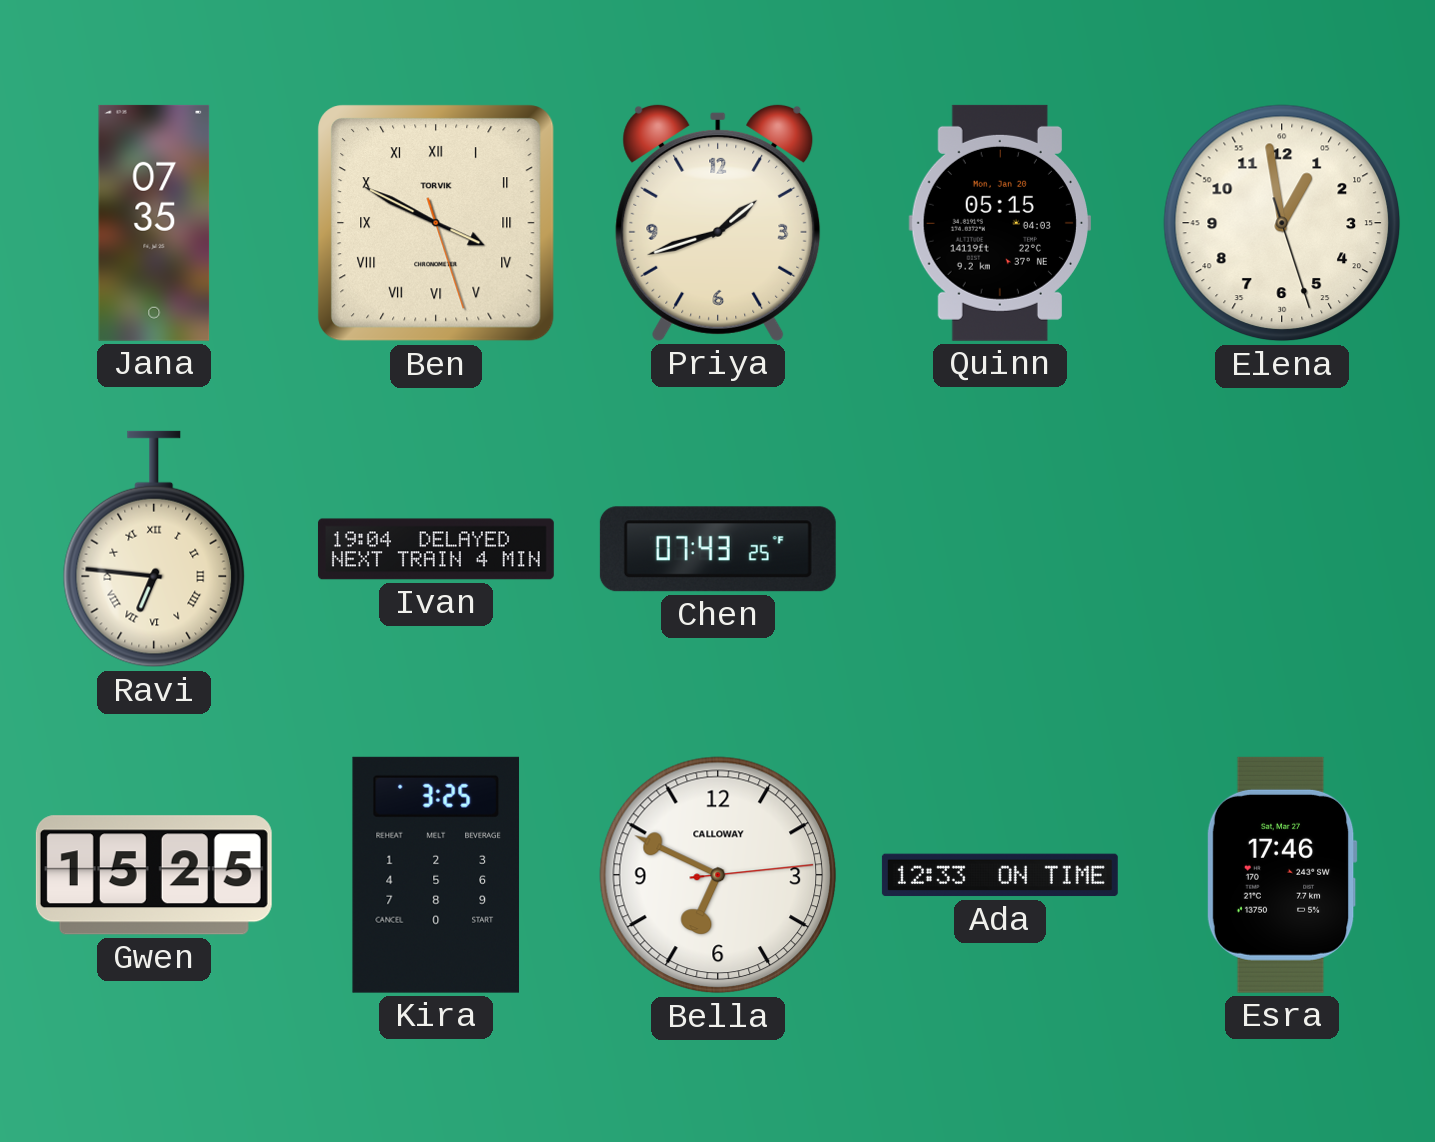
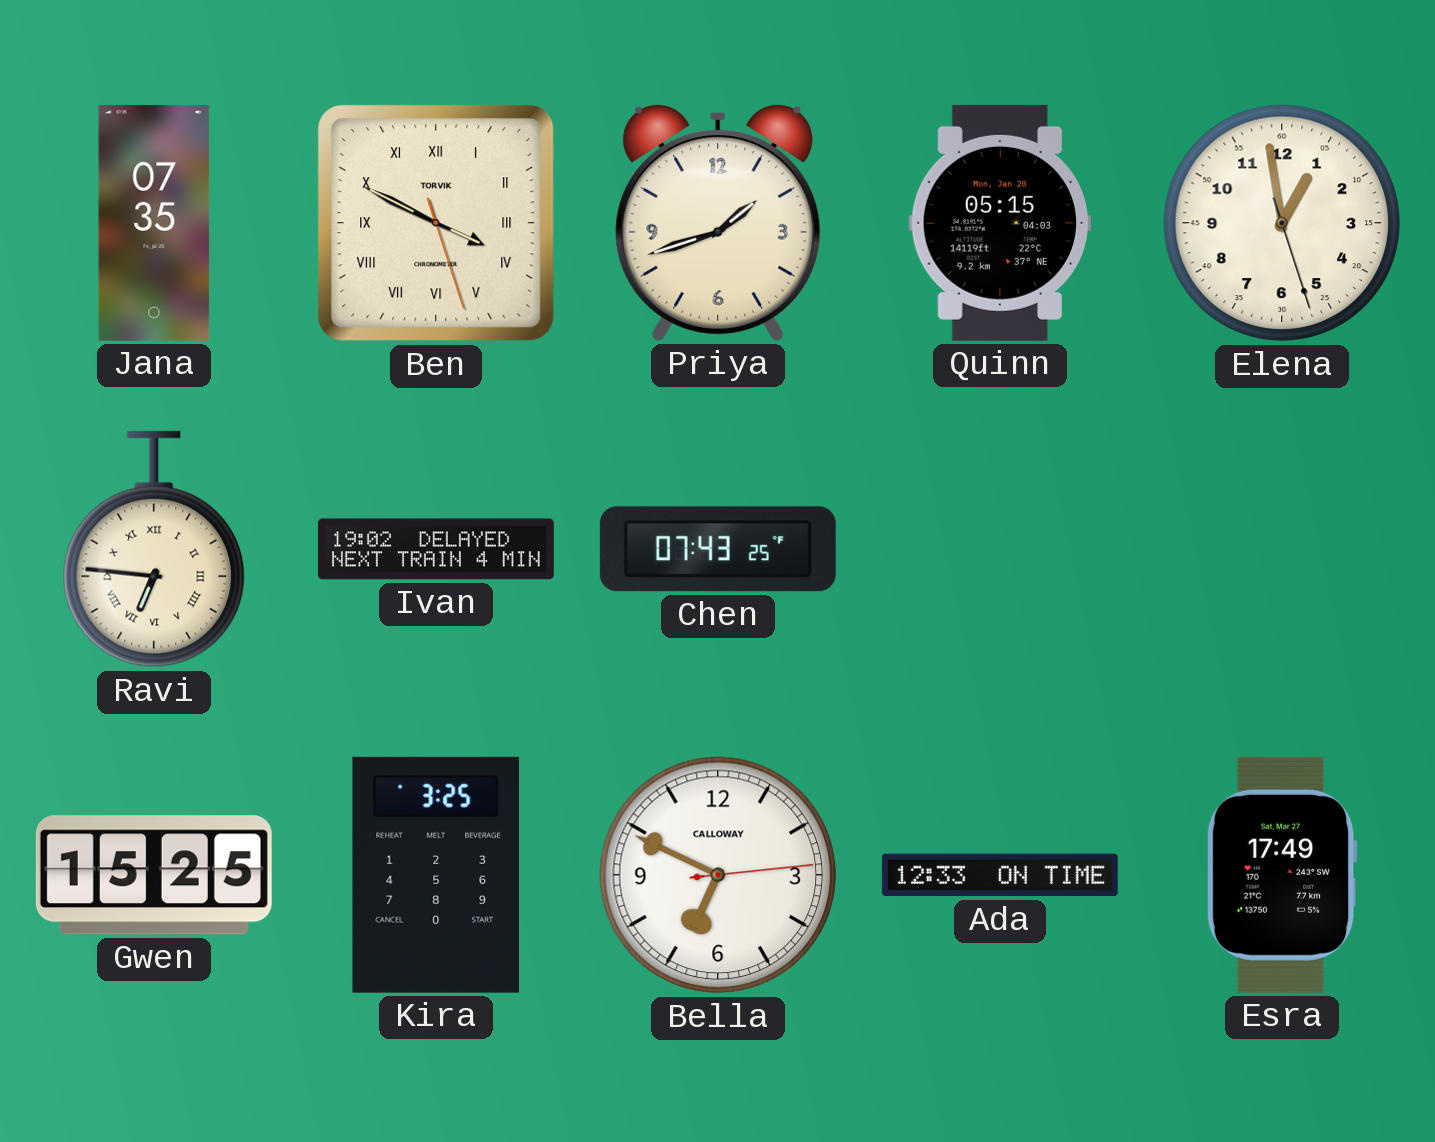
Ivan: 19:04 -> 19:02
Esra: 17:46 -> 17:49
